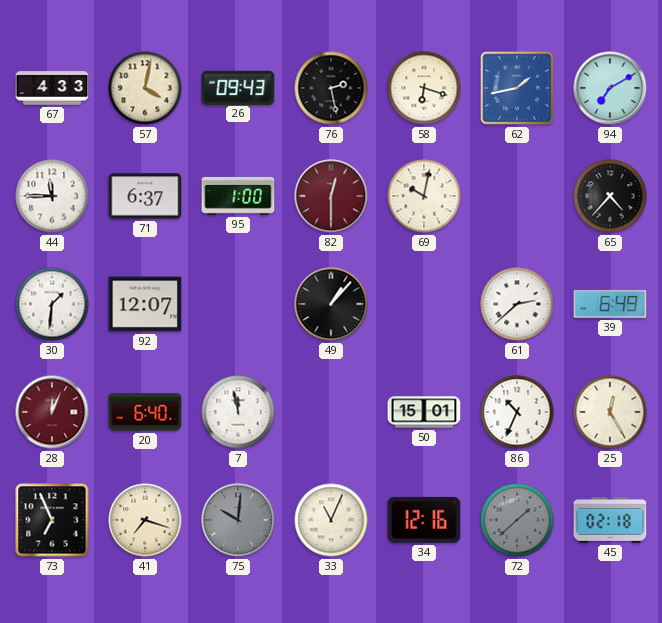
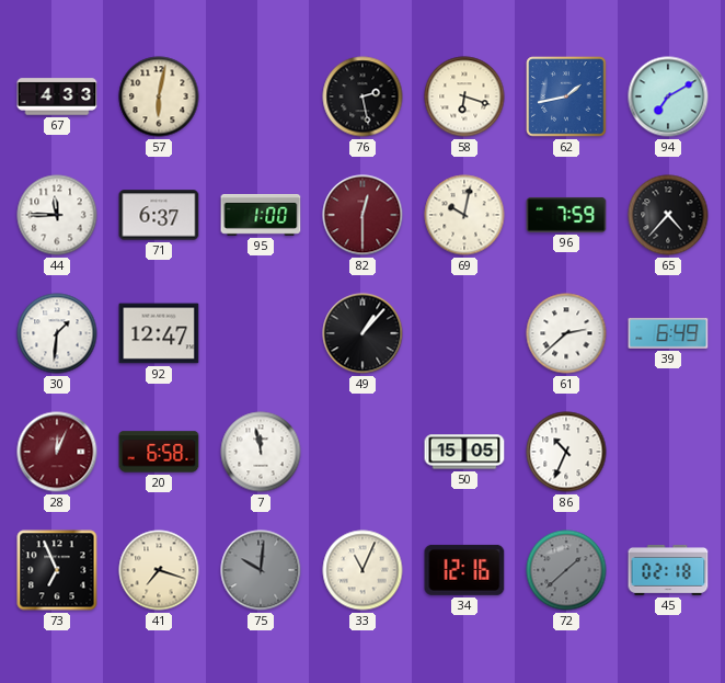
57: 4:02 -> 6:02
26: 09:43 -> none
96: none -> 7:59
92: 12:07 -> 12:47
20: 6:40 -> 6:58
50: 15:01 -> 15:05
25: 12:25 -> none
